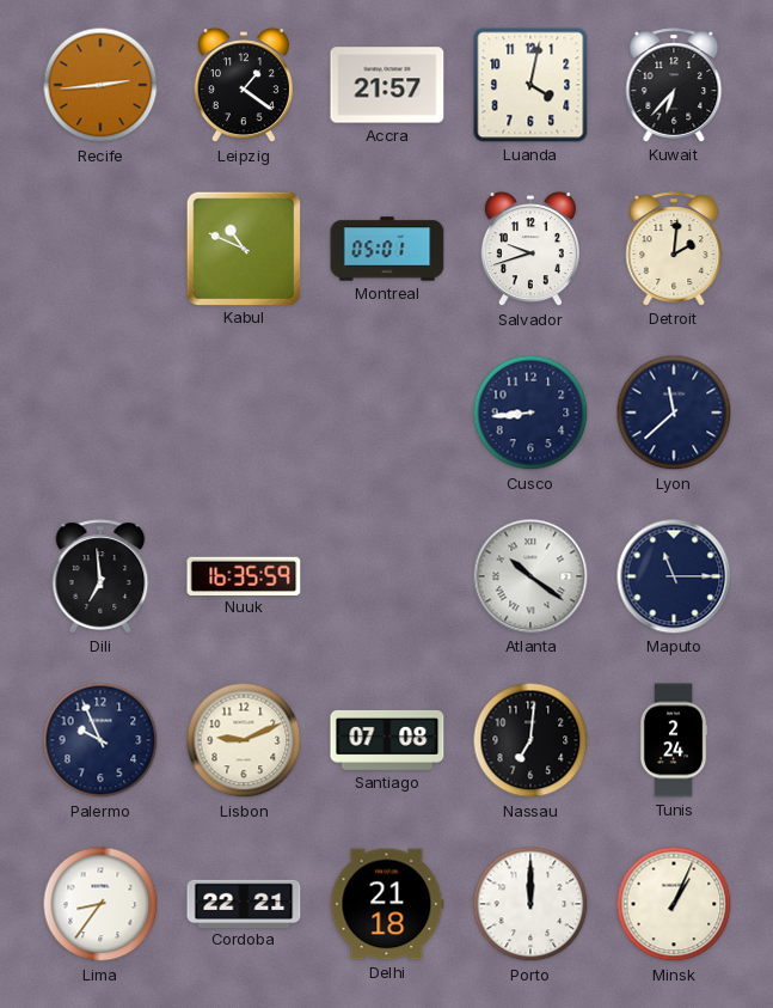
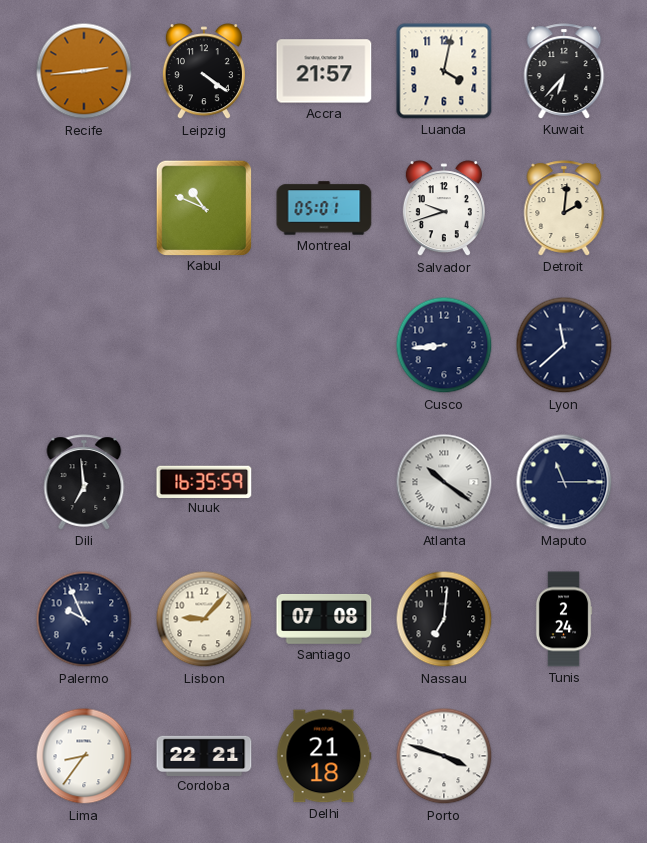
Leipzig: 1:21 -> 4:21
Lisbon: 9:11 -> 9:07
Porto: 12:00 -> 3:48
Minsk: 1:04 -> none
